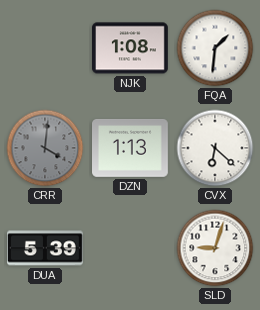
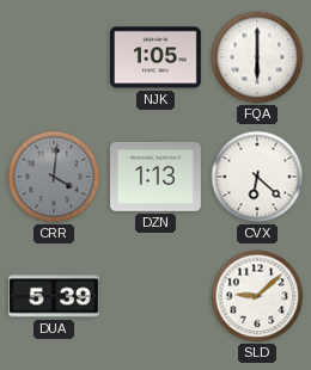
NJK: 1:08 -> 1:05
FQA: 1:31 -> 6:00
SLD: 9:03 -> 9:08
